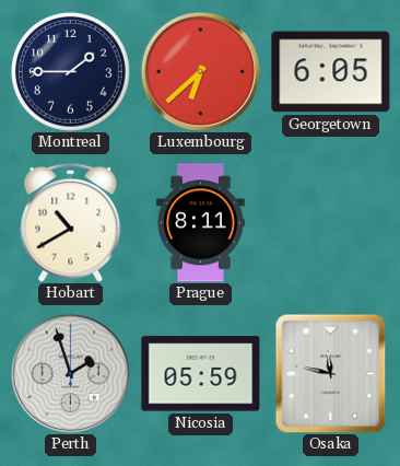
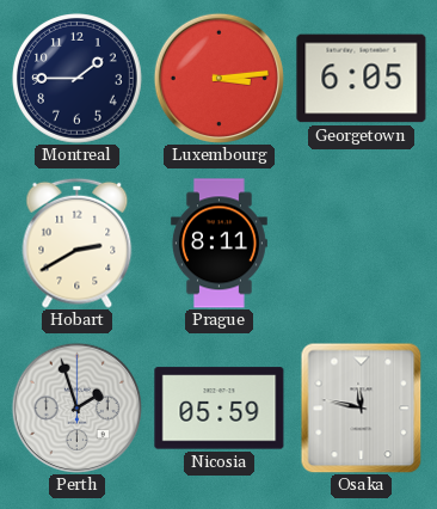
Luxembourg: 6:38 -> 3:14
Hobart: 10:40 -> 2:40
